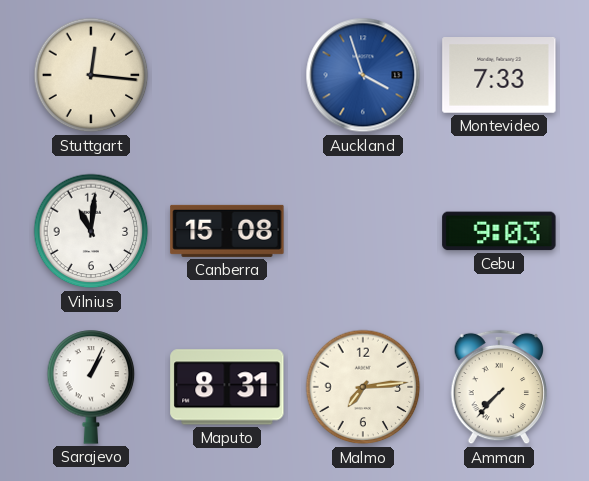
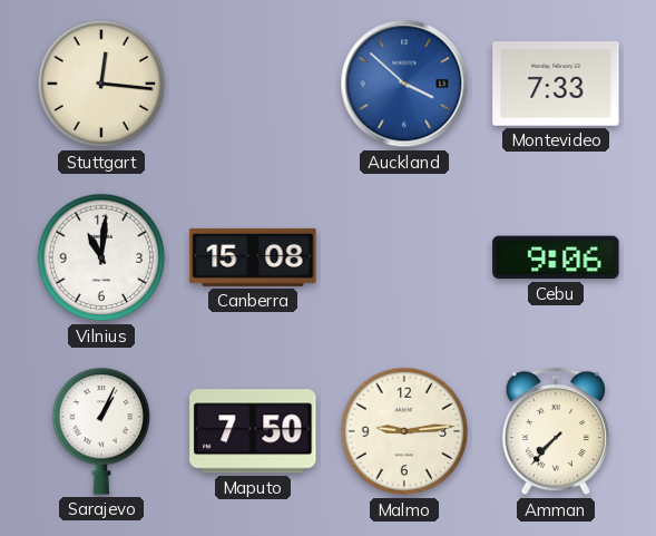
Auckland: 3:57 -> 3:52
Cebu: 9:03 -> 9:06
Maputo: 8:31 -> 7:50
Malmo: 7:14 -> 9:14
